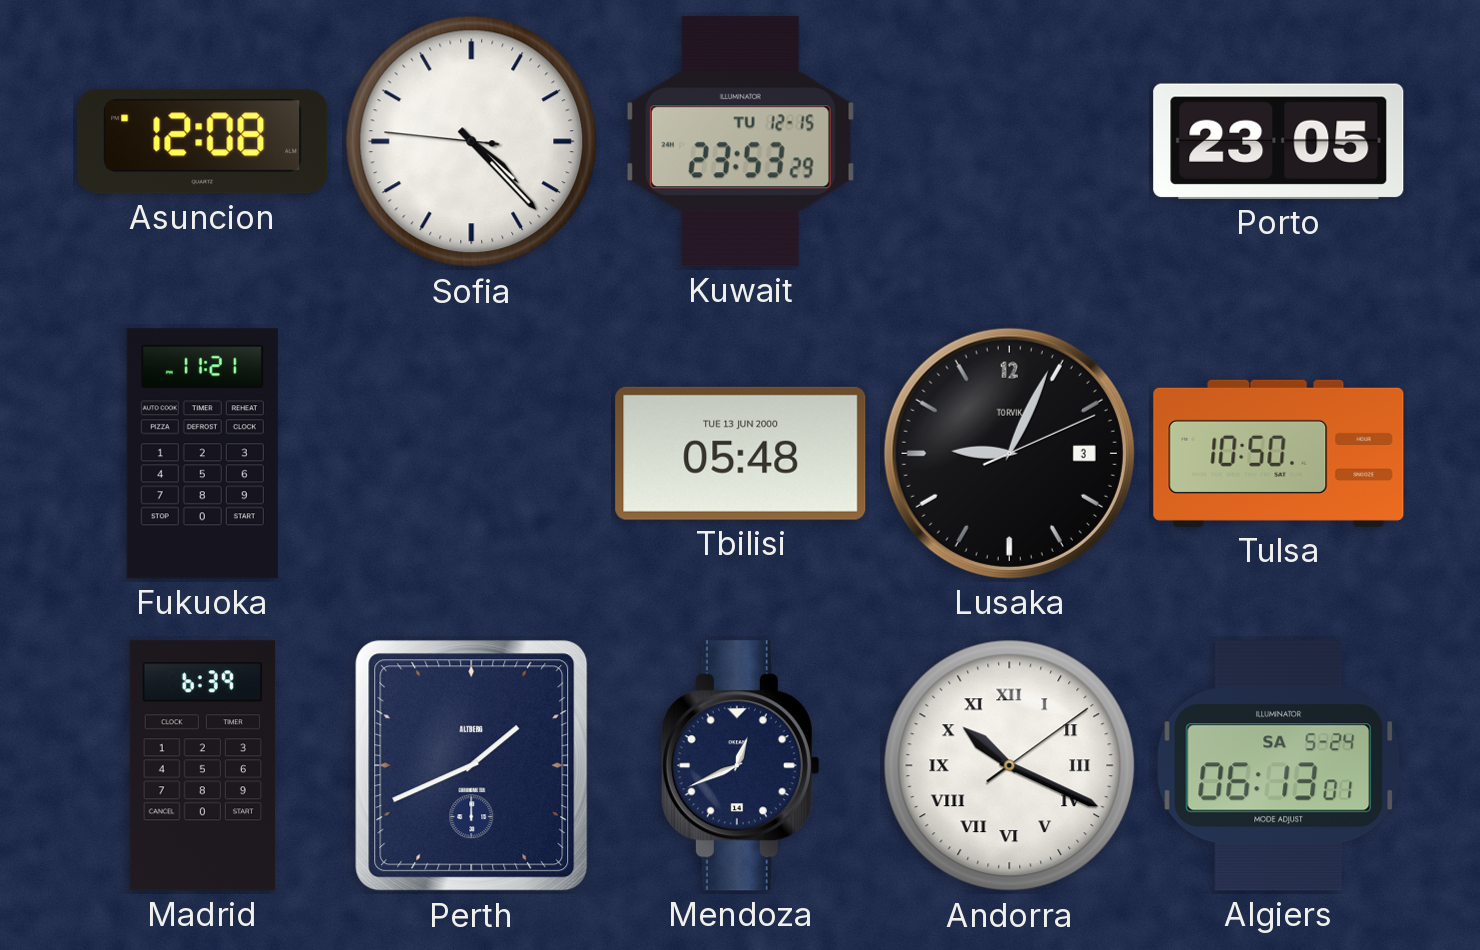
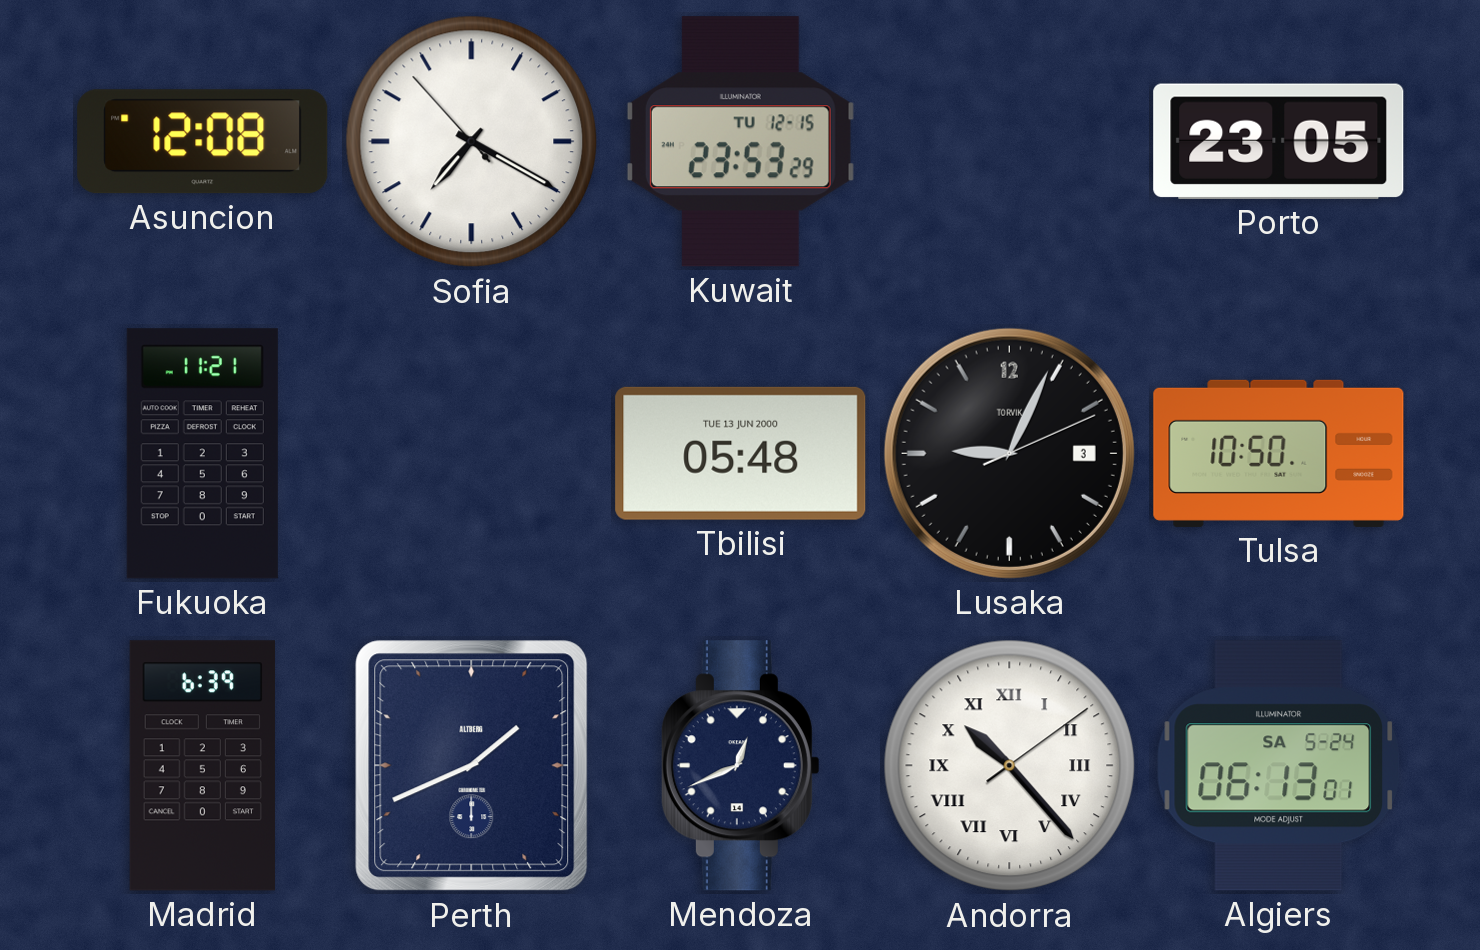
Sofia: 4:22 -> 7:19
Andorra: 10:19 -> 10:23
